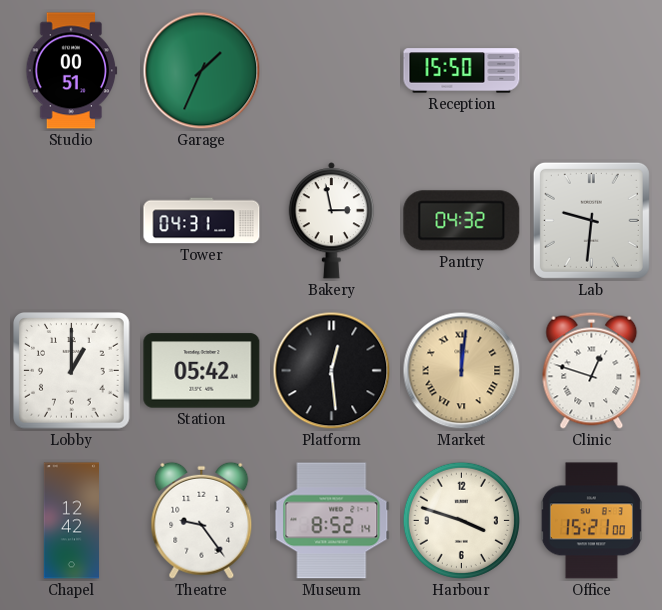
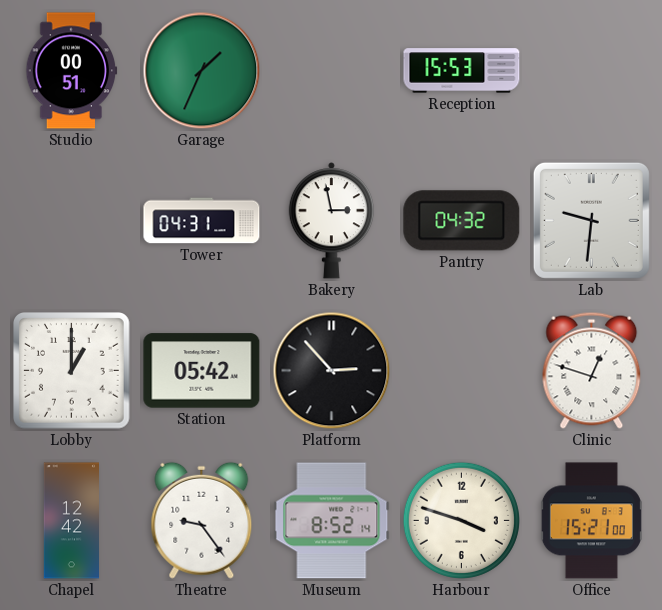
Reception: 15:50 -> 15:53
Platform: 12:29 -> 2:53
Market: 12:01 -> none
